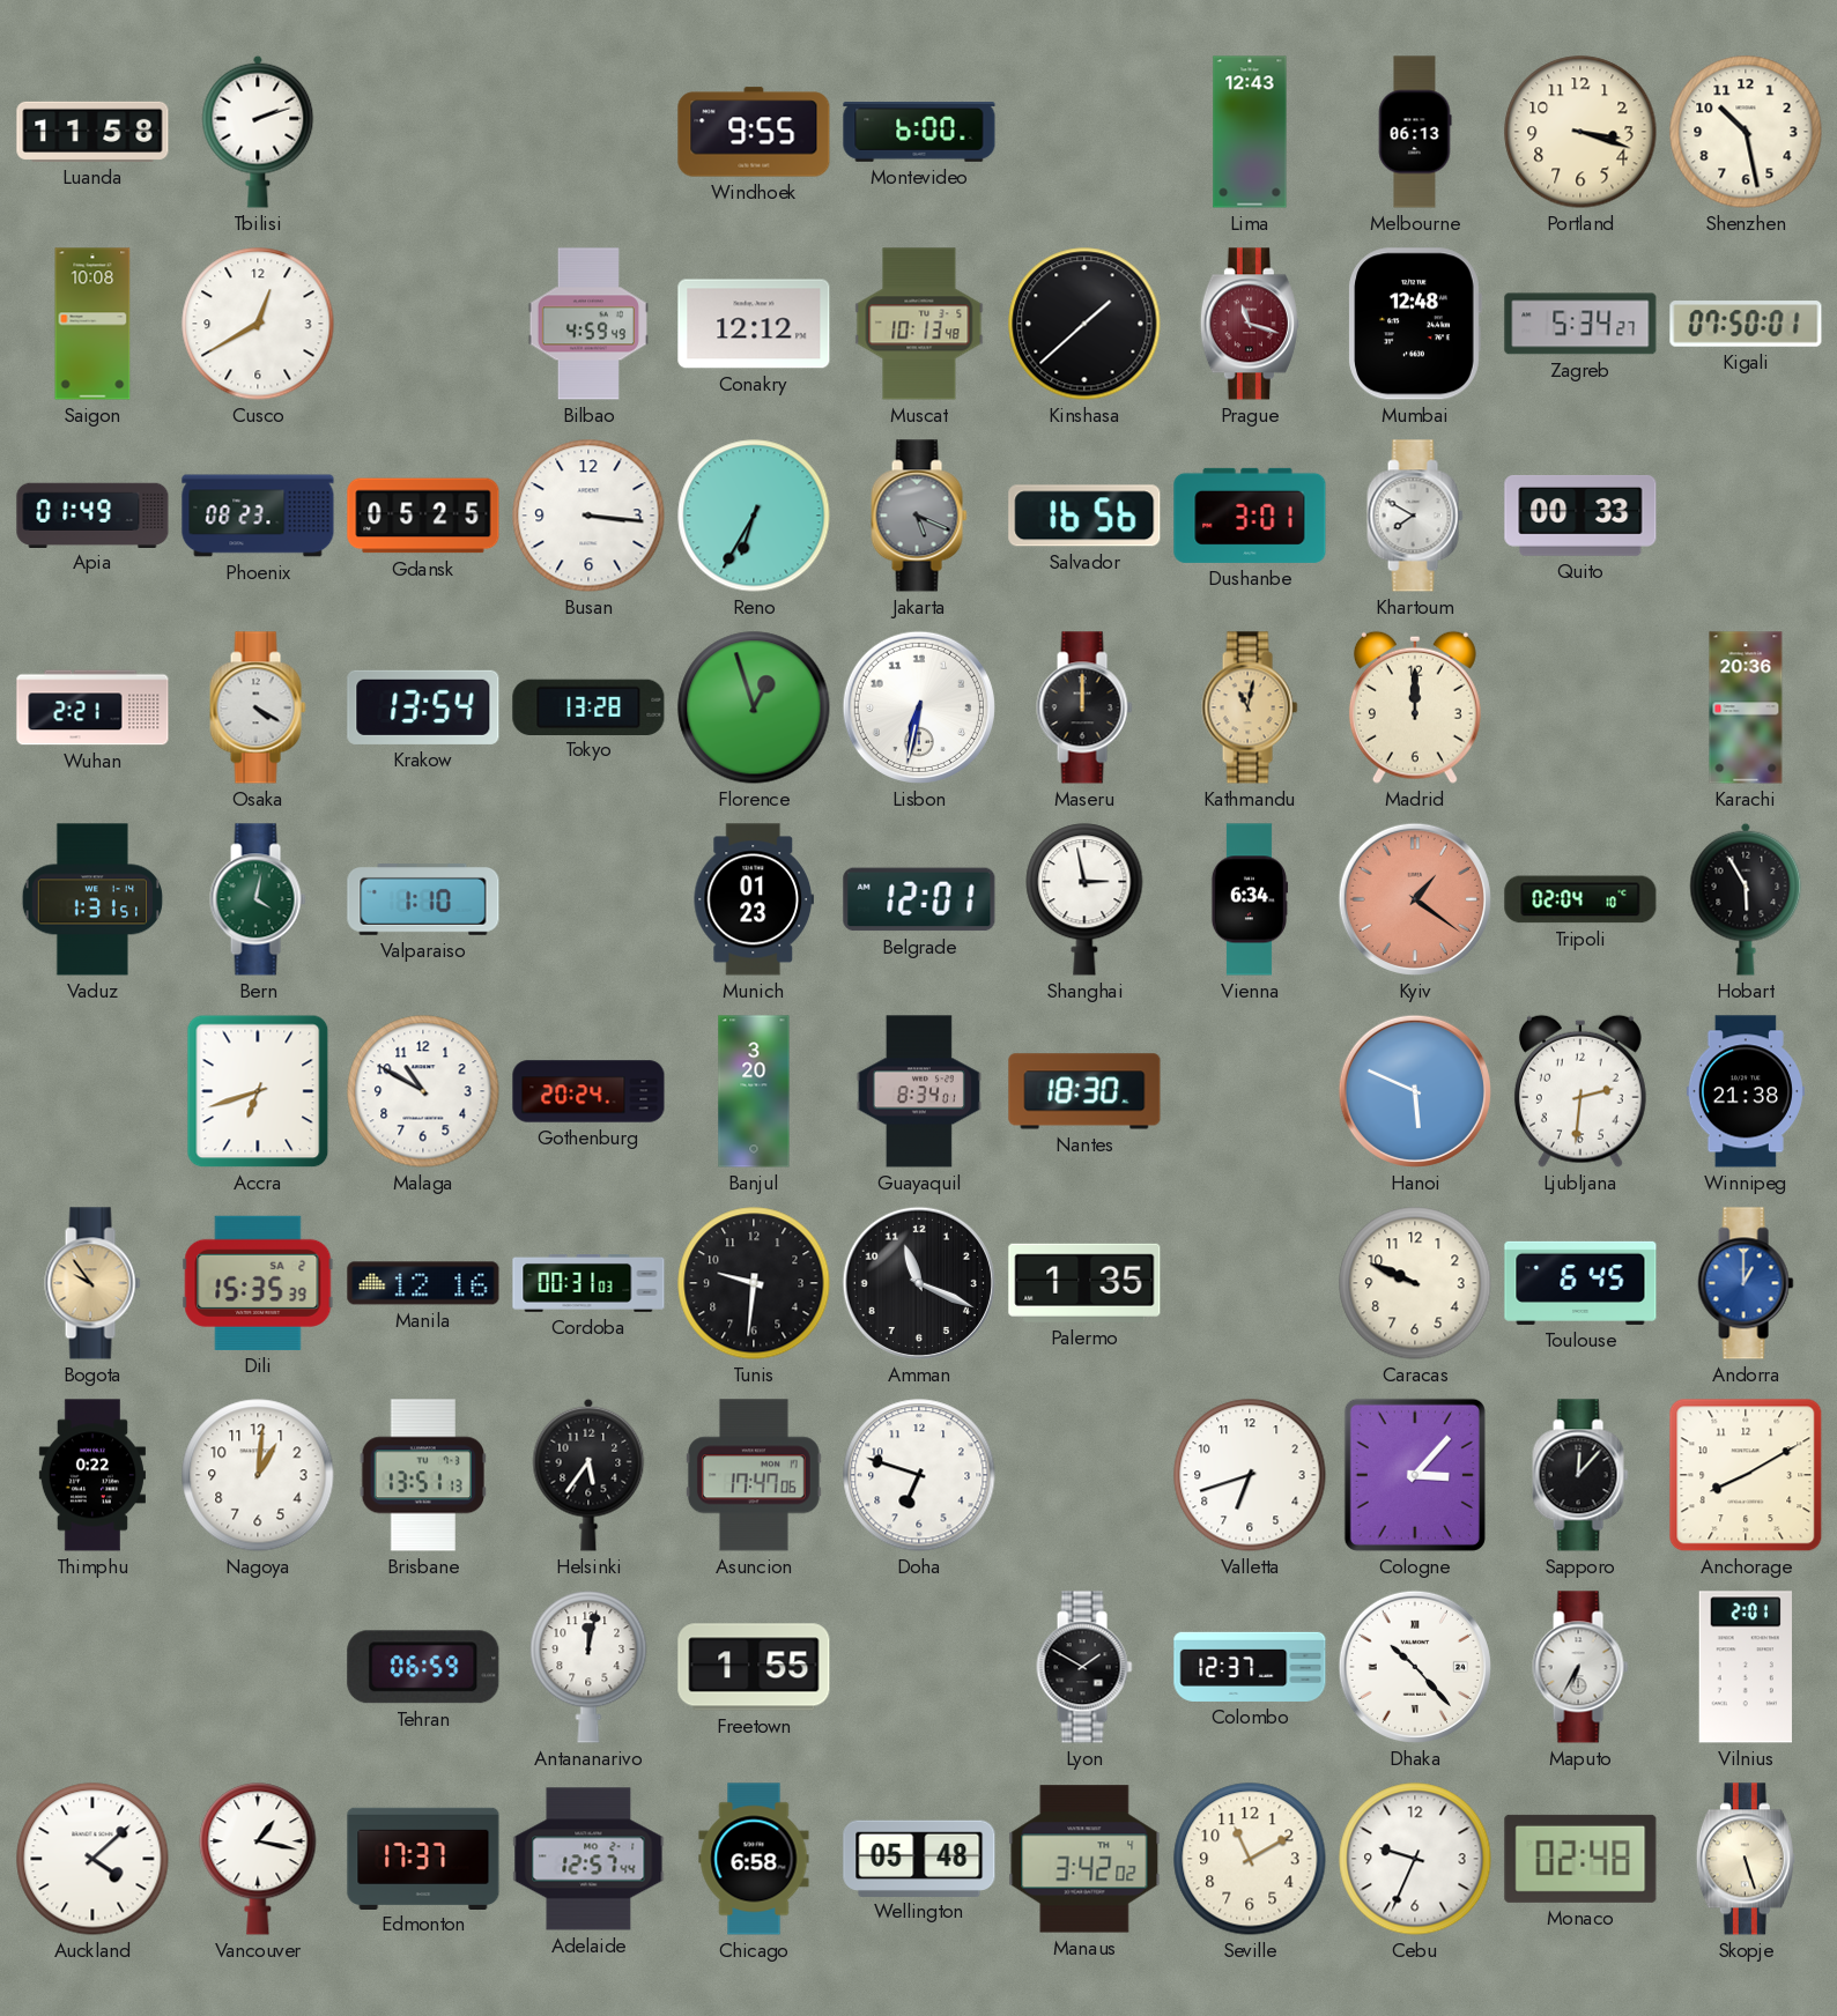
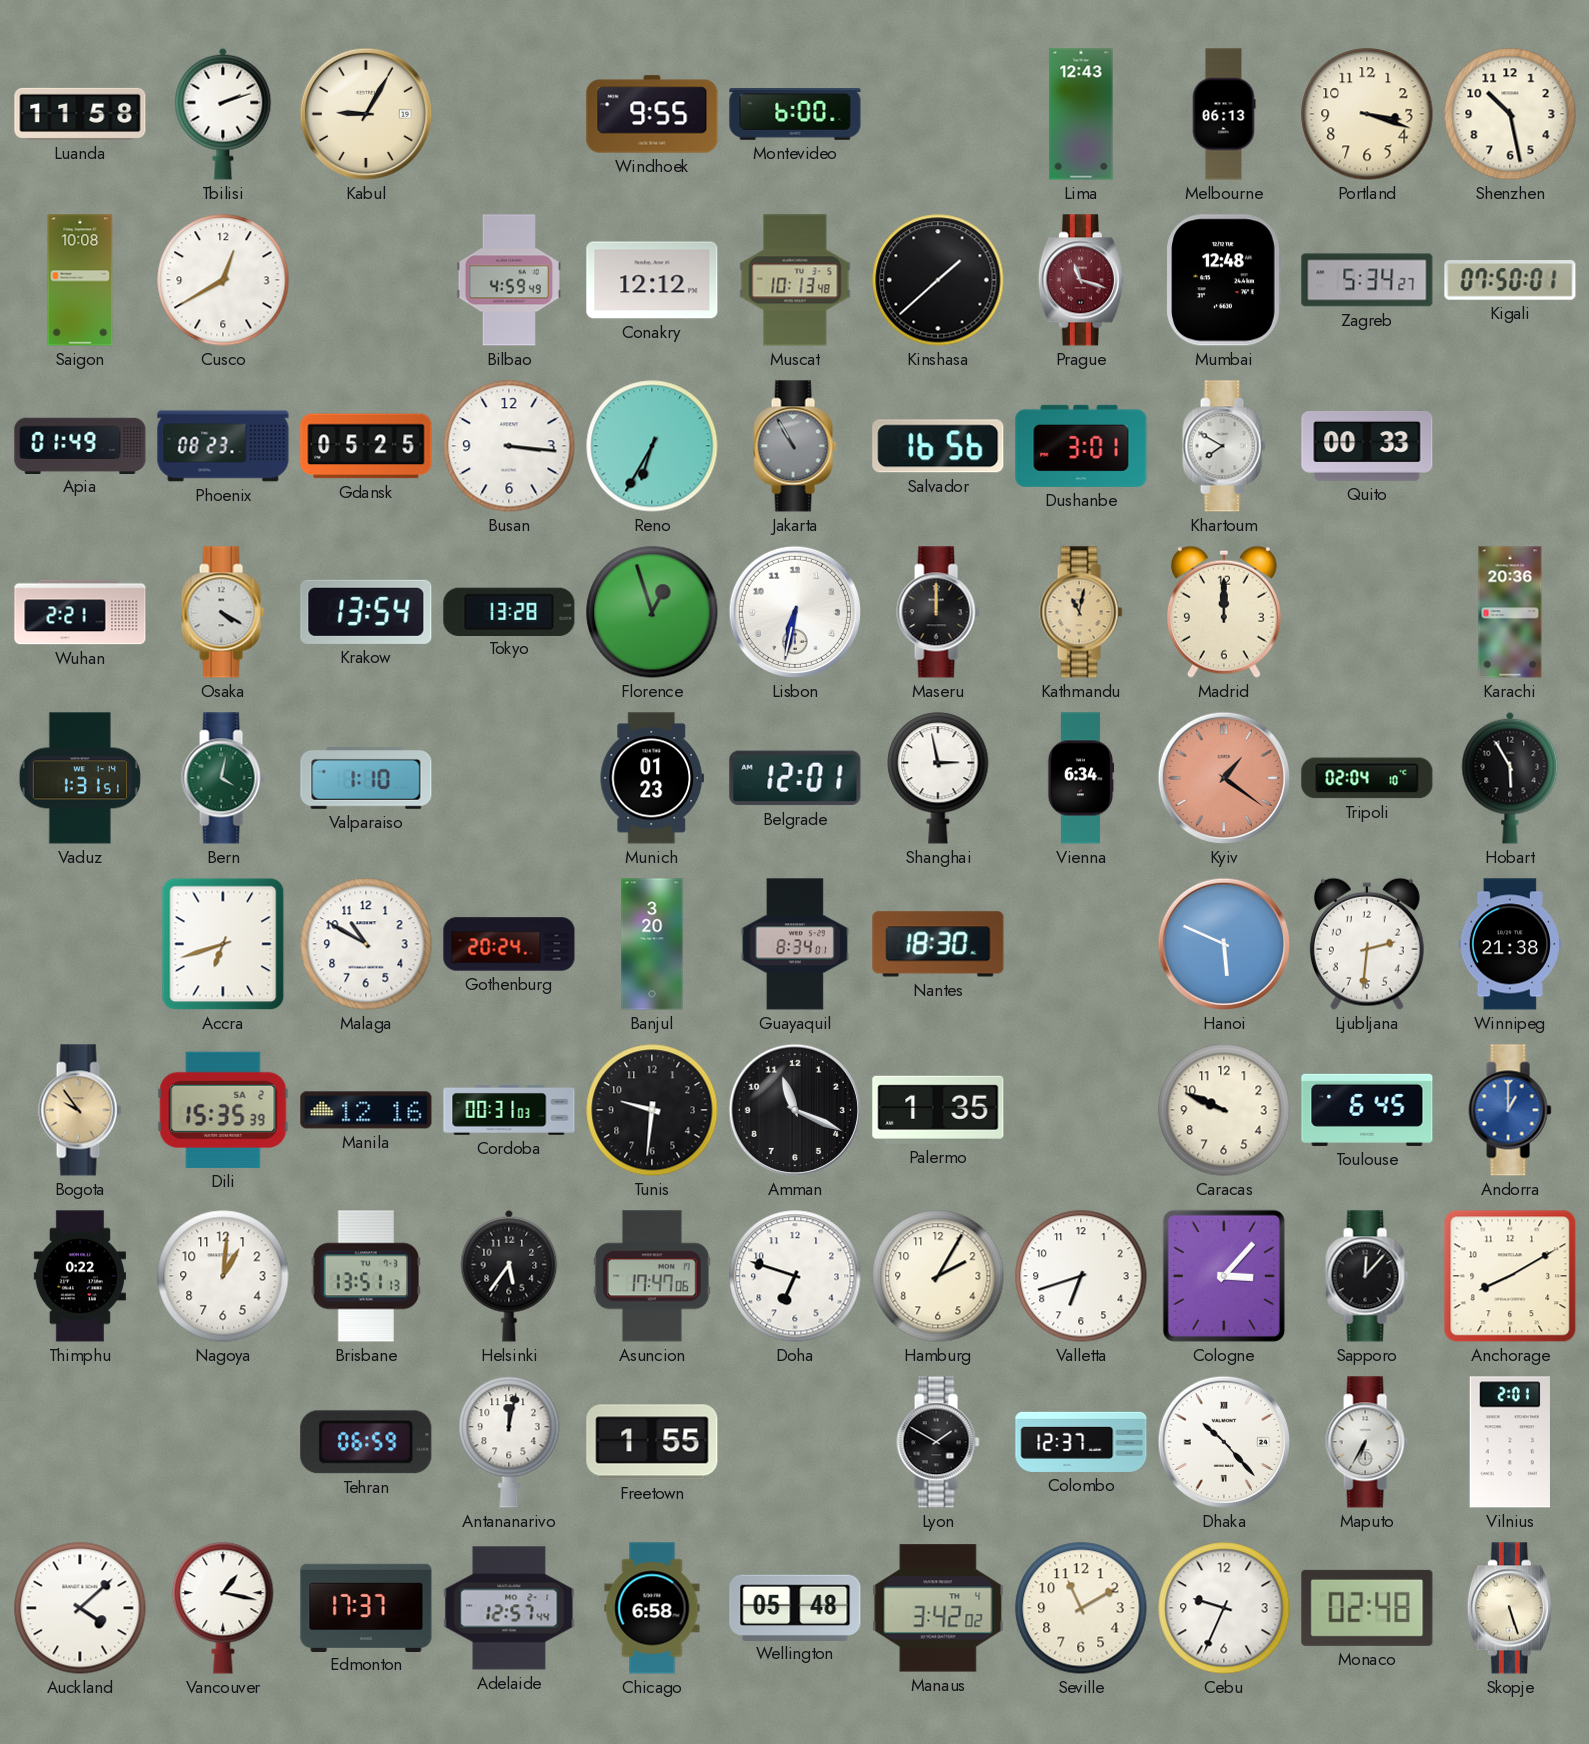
Kabul: none -> 9:05
Jakarta: 5:19 -> 10:55
Hamburg: none -> 2:05
